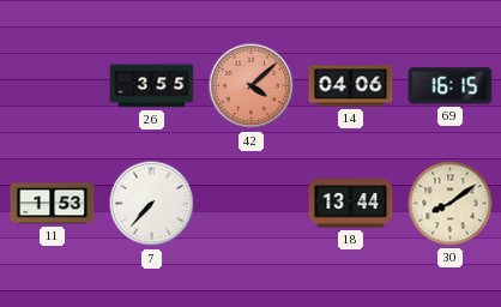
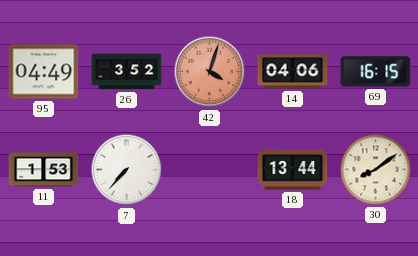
95: none -> 04:49
26: 3:55 -> 3:52
42: 4:08 -> 4:03
